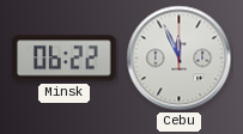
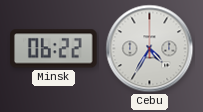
Cebu: 11:56 -> 4:35
